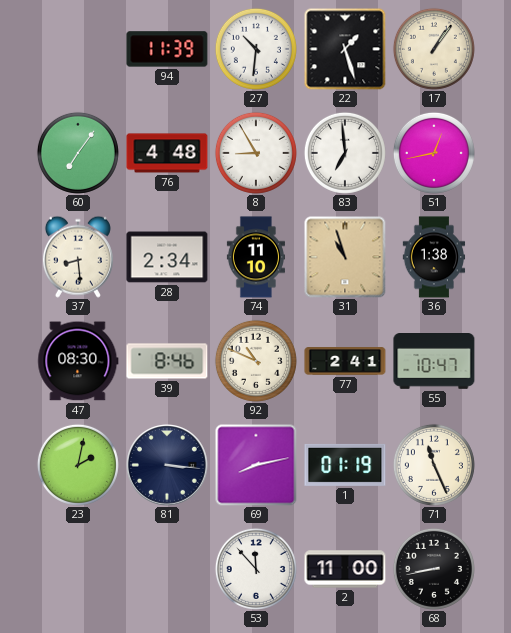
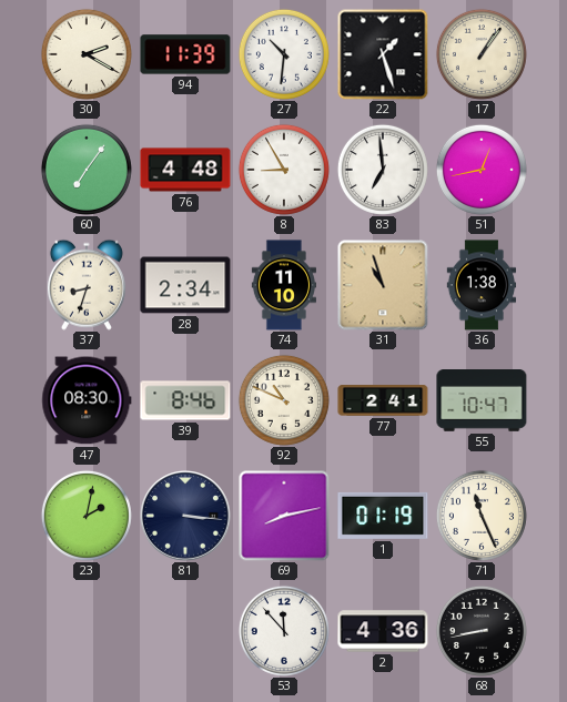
30: none -> 2:20
37: 8:29 -> 8:33
2: 11:00 -> 4:36
